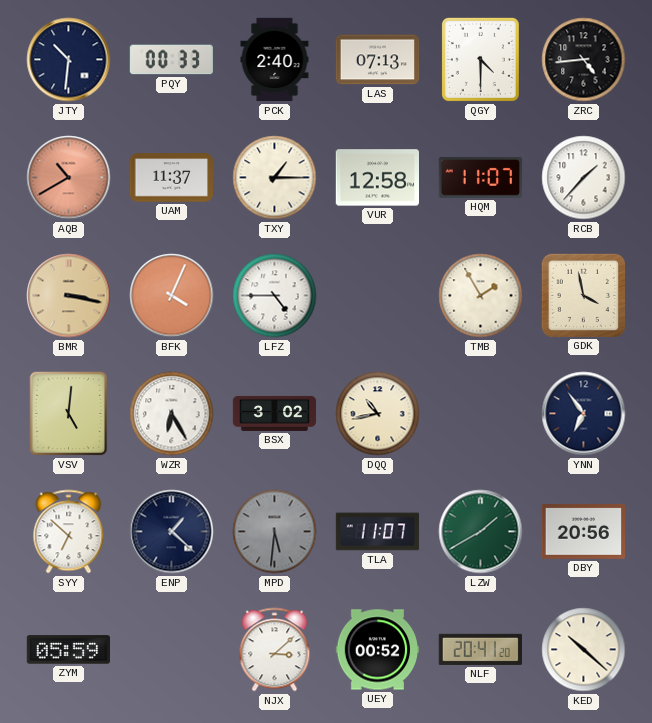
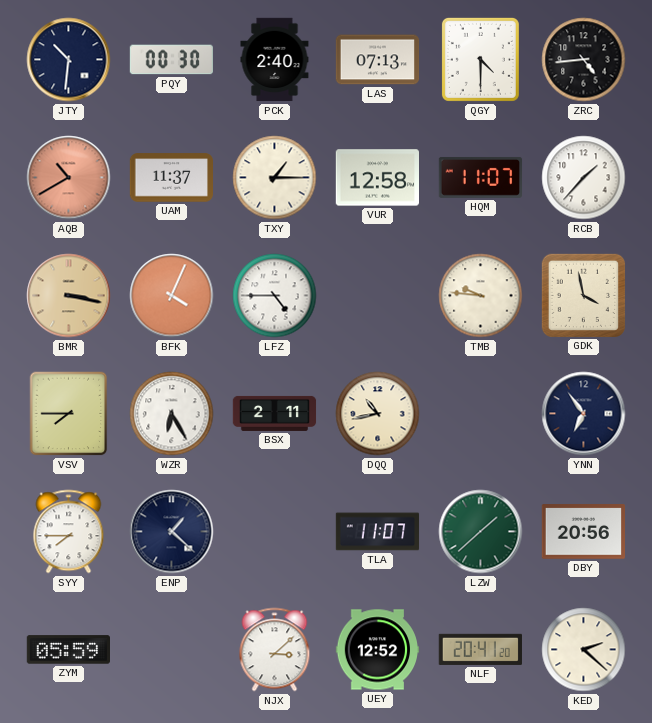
PQY: 00:33 -> 00:30
TMB: 1:55 -> 9:46
VSV: 5:01 -> 7:45
BSX: 3:02 -> 2:11
SYY: 6:52 -> 7:45
MPD: 5:31 -> none
LZW: 1:40 -> 1:38
UEY: 00:52 -> 12:52
KED: 10:22 -> 2:22
